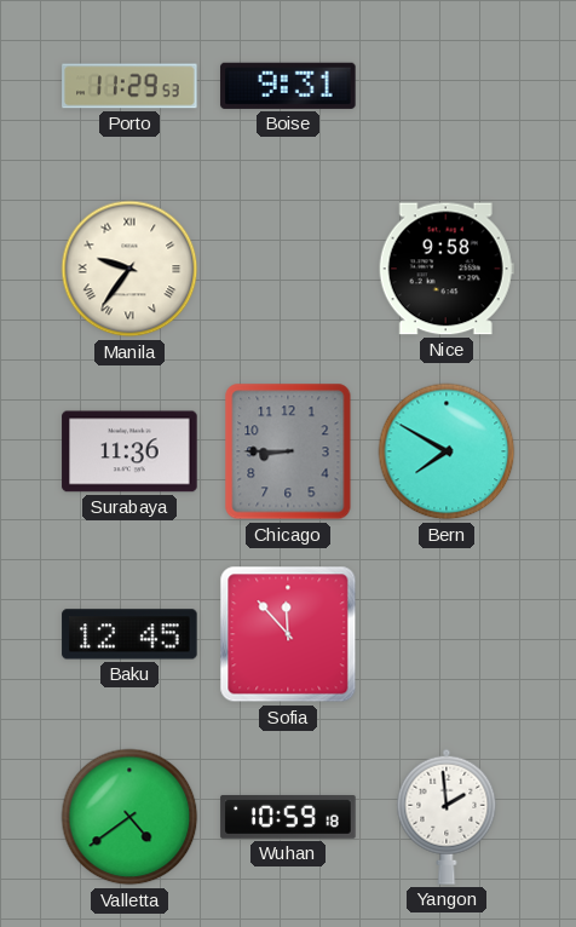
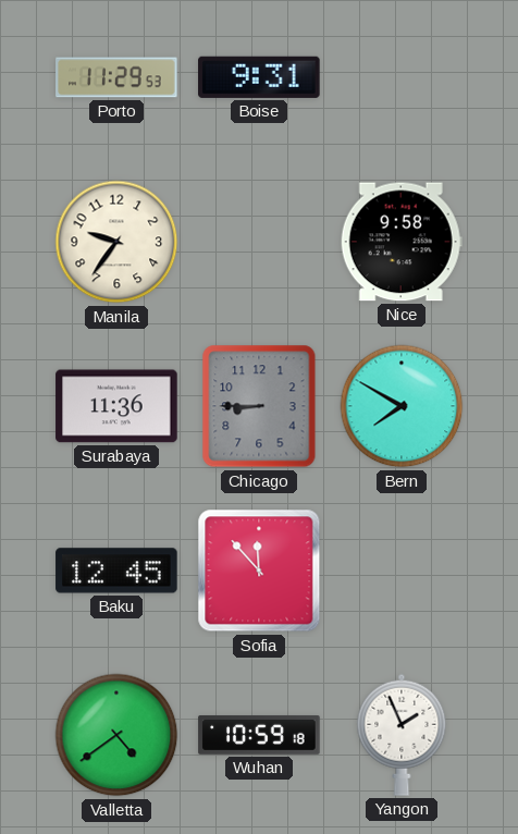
Manila numerals: Roman -> Arabic
Yangon: 1:59 -> 1:56
